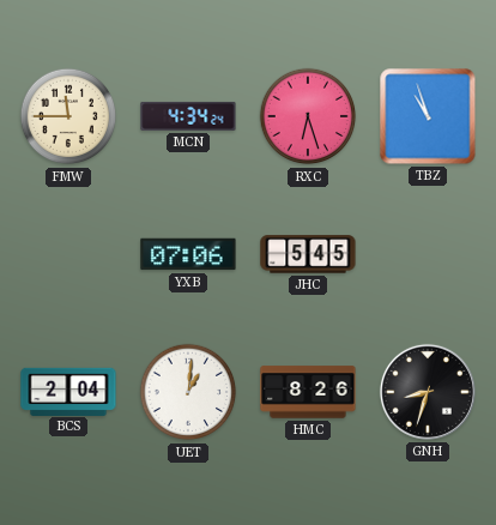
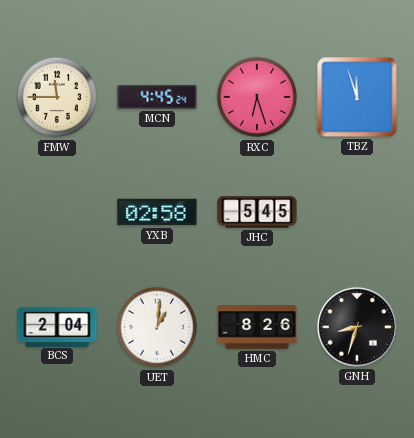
MCN: 4:34 -> 4:45
TBZ: 10:57 -> 11:57
YXB: 07:06 -> 02:58
